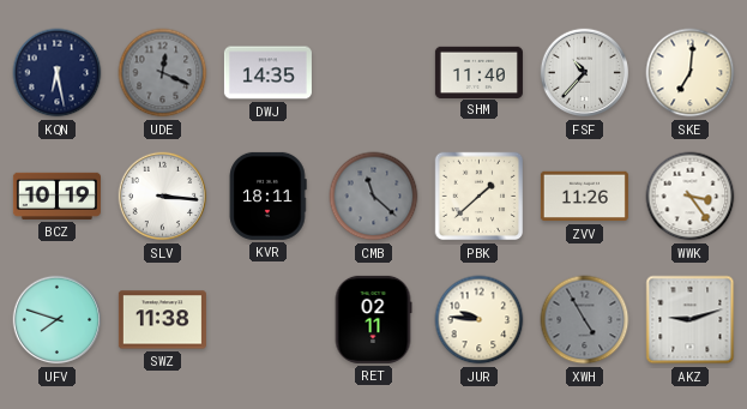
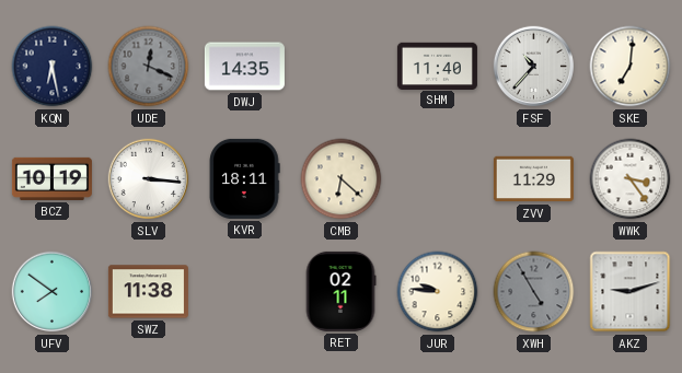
CMB: 11:22 -> 6:22
CMB dial: grey -> cream
PBK: 1:38 -> none
ZVV: 11:26 -> 11:29
UFV: 7:48 -> 7:51
